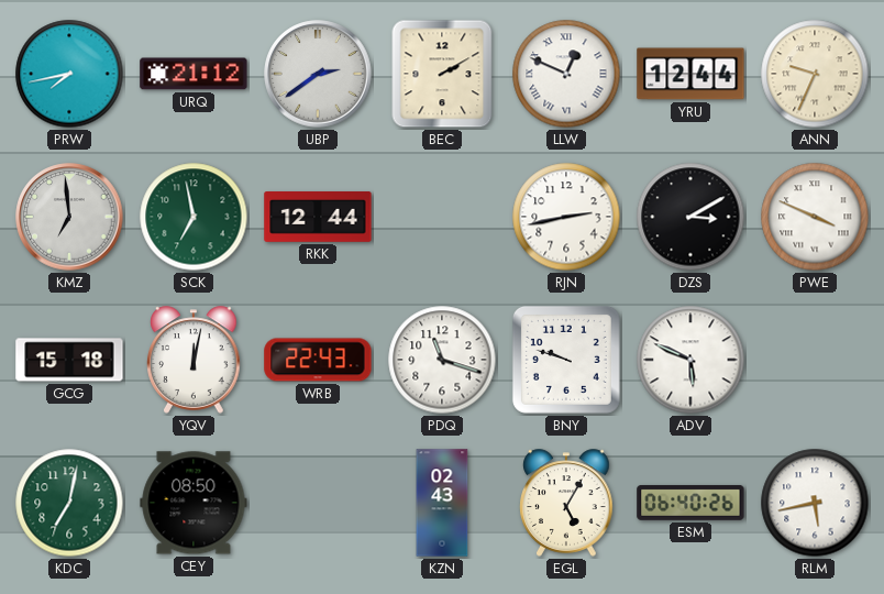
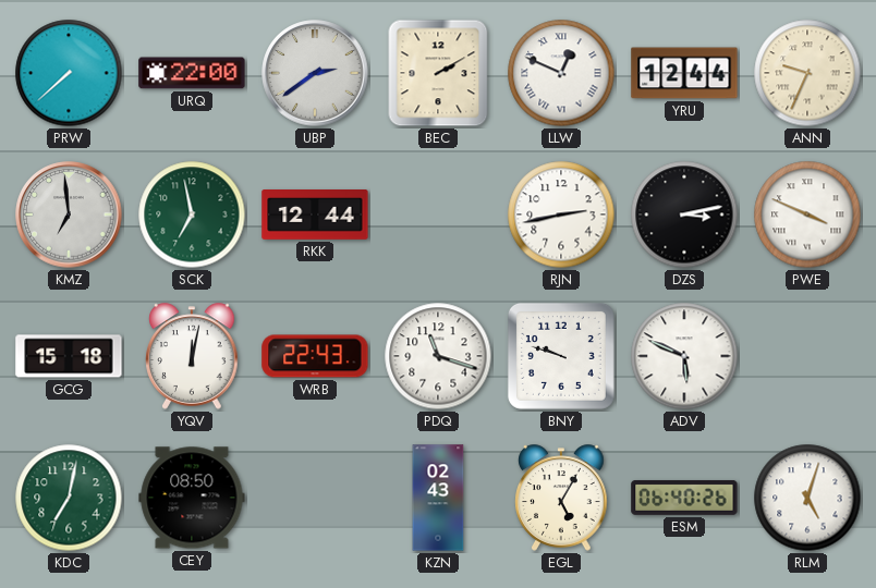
PRW: 7:43 -> 7:38
URQ: 21:12 -> 22:00
DZS: 3:10 -> 3:13
RLM: 5:43 -> 5:03
